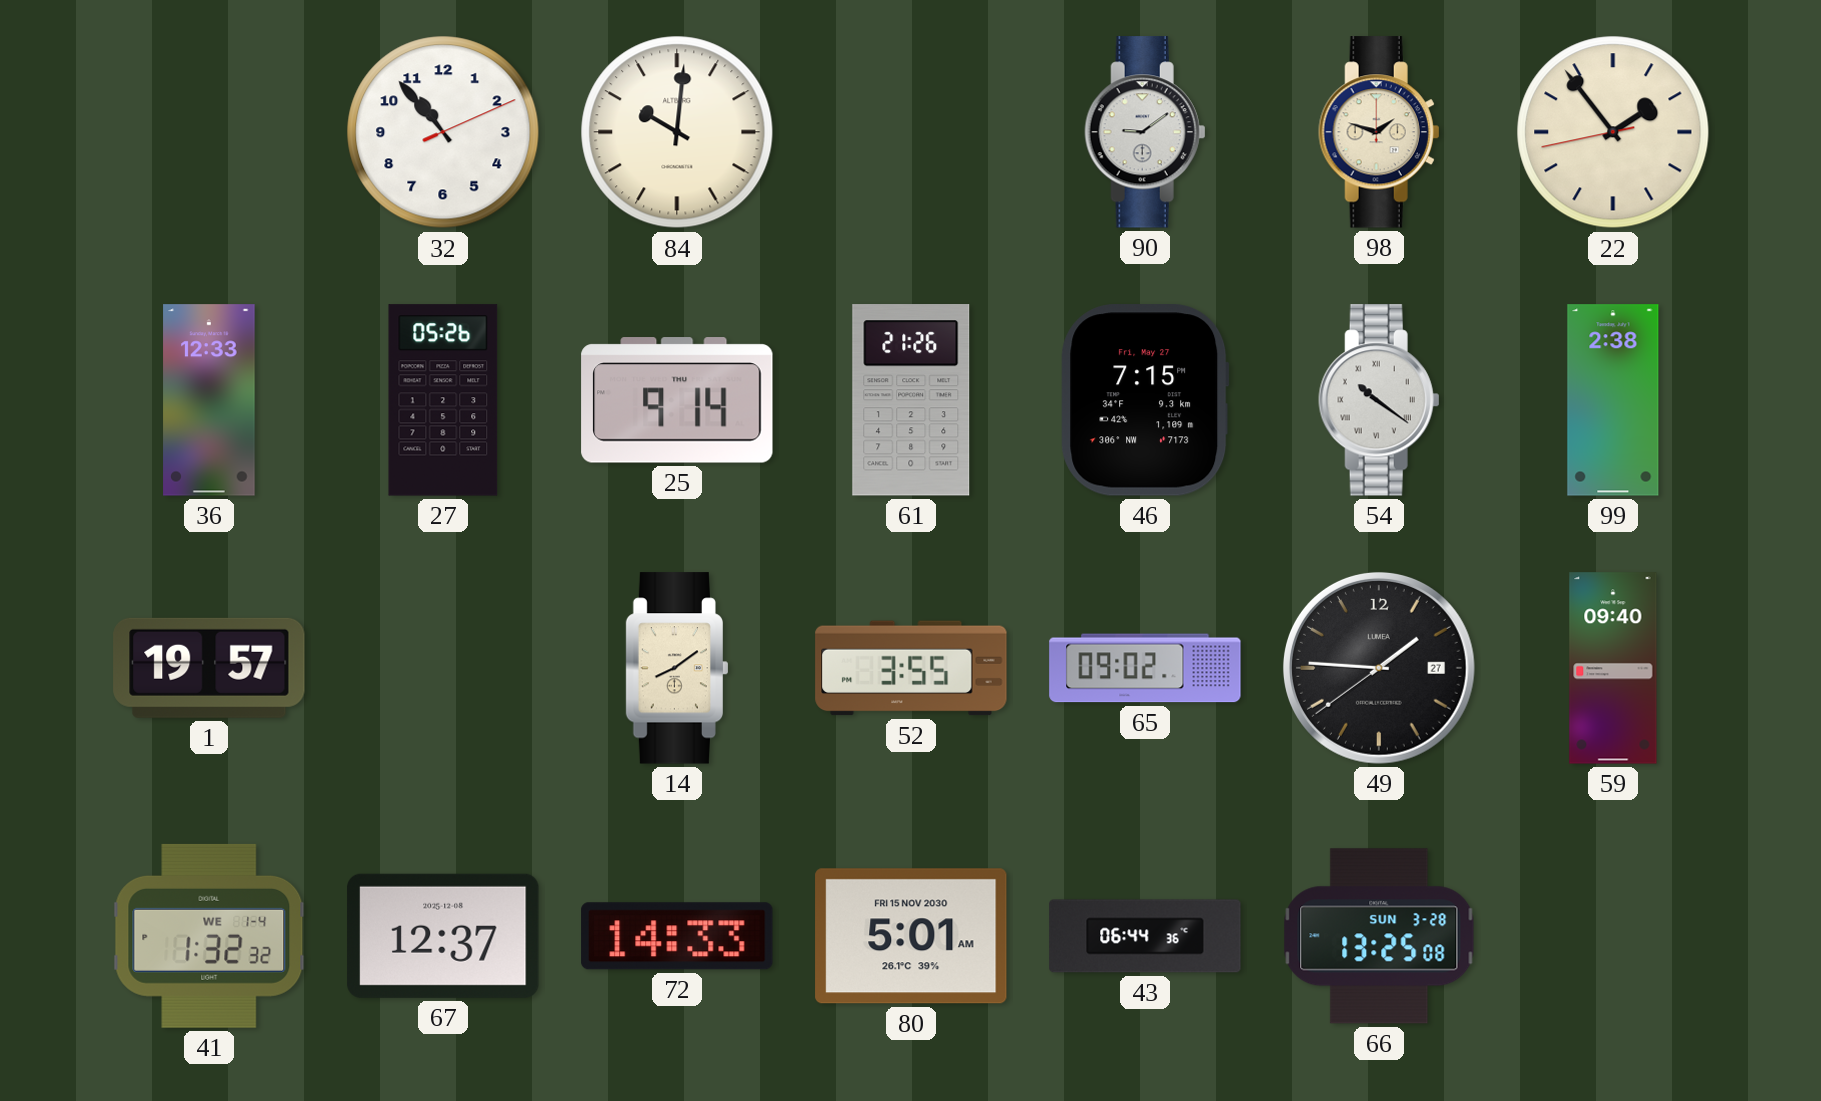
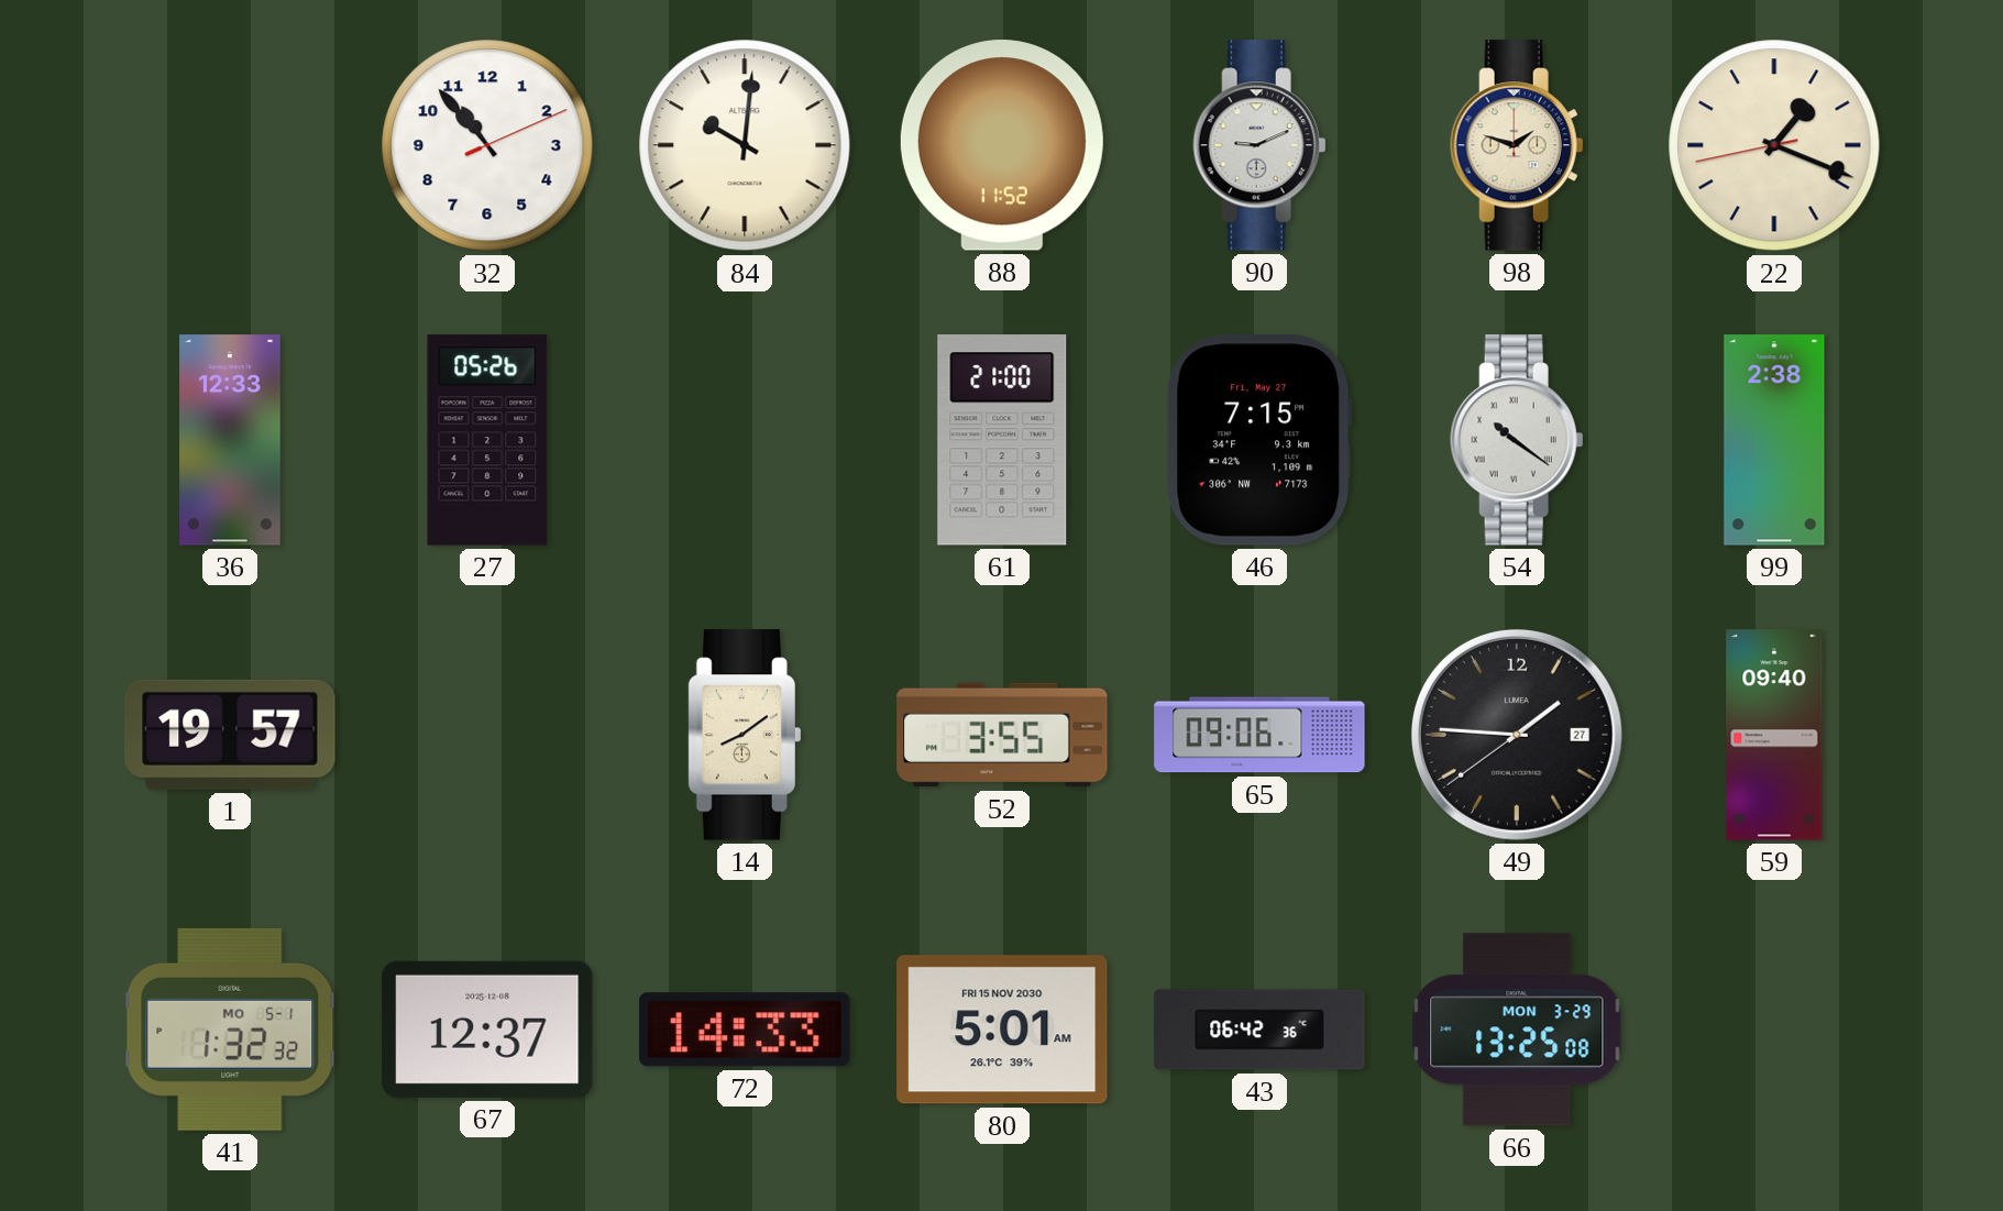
88: none -> 11:52
90: 9:09 -> 9:11
22: 1:53 -> 1:18
25: 9:14 -> none
61: 21:26 -> 21:00
65: 09:02 -> 09:06
41 date: WE 1-4 -> MO 5-1
43: 06:44 -> 06:42
66 date: SUN 3-28 -> MON 3-29
